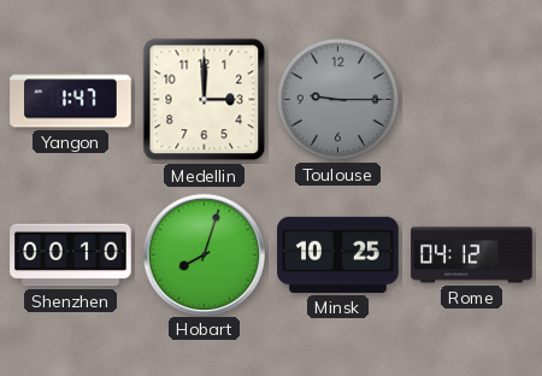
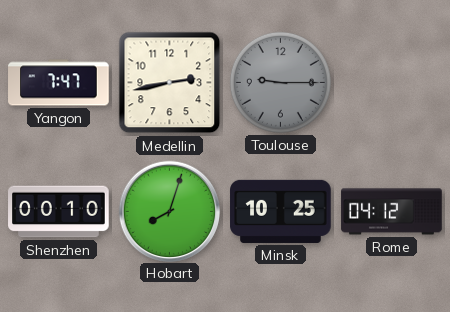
Yangon: 1:47 -> 7:47
Medellin: 3:00 -> 2:43
